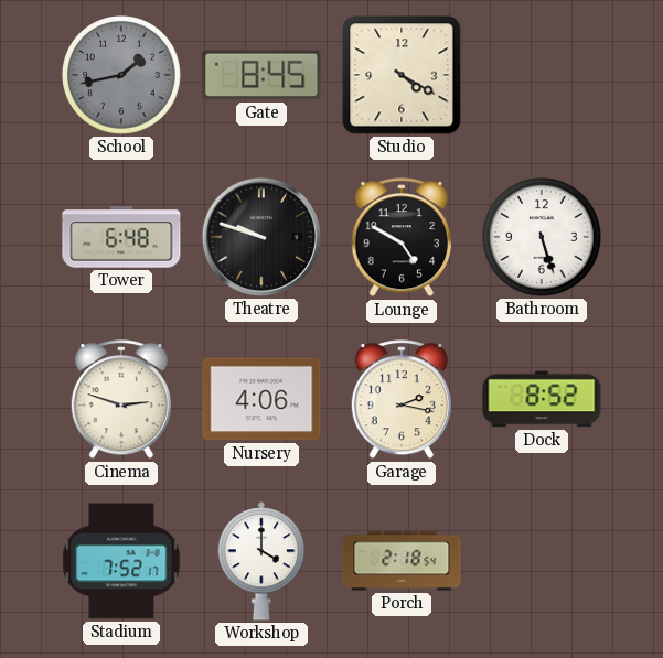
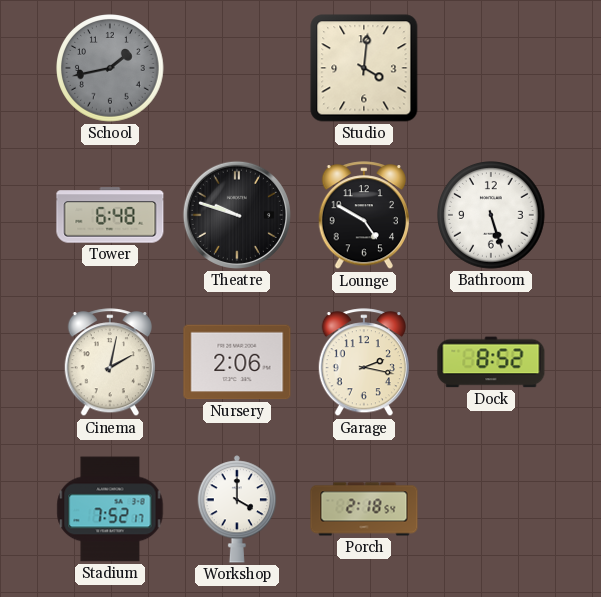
Gate: 8:45 -> none
Studio: 4:20 -> 4:01
Cinema: 2:48 -> 2:02
Nursery: 4:06 -> 2:06
